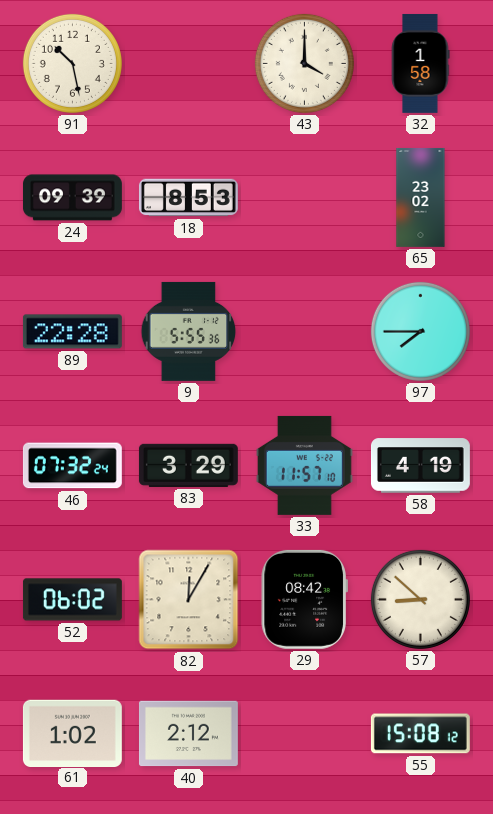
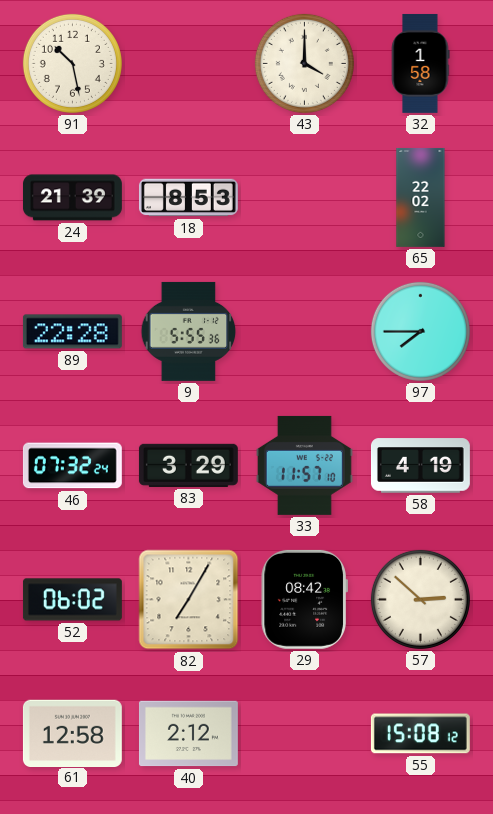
24: 09:39 -> 21:39
65: 23:02 -> 22:02
82: 12:05 -> 7:05
57: 8:52 -> 2:52
61: 1:02 -> 12:58
